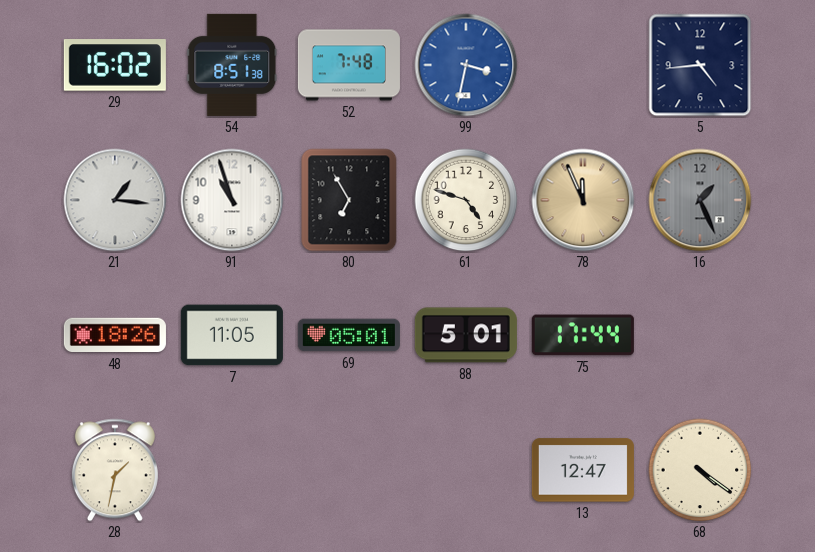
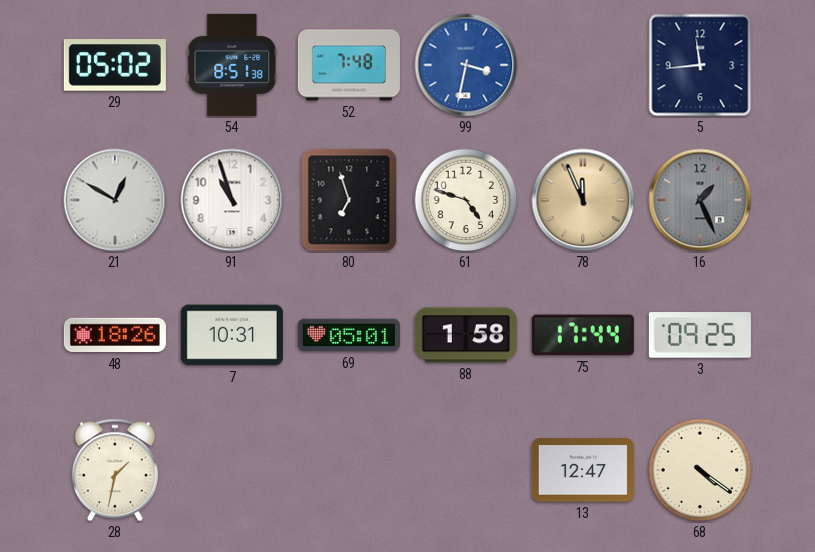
29: 16:02 -> 05:02
5: 4:44 -> 11:44
21: 1:16 -> 12:50
80: 6:55 -> 6:57
7: 11:05 -> 10:31
88: 5:01 -> 1:58
3: none -> 09:25
